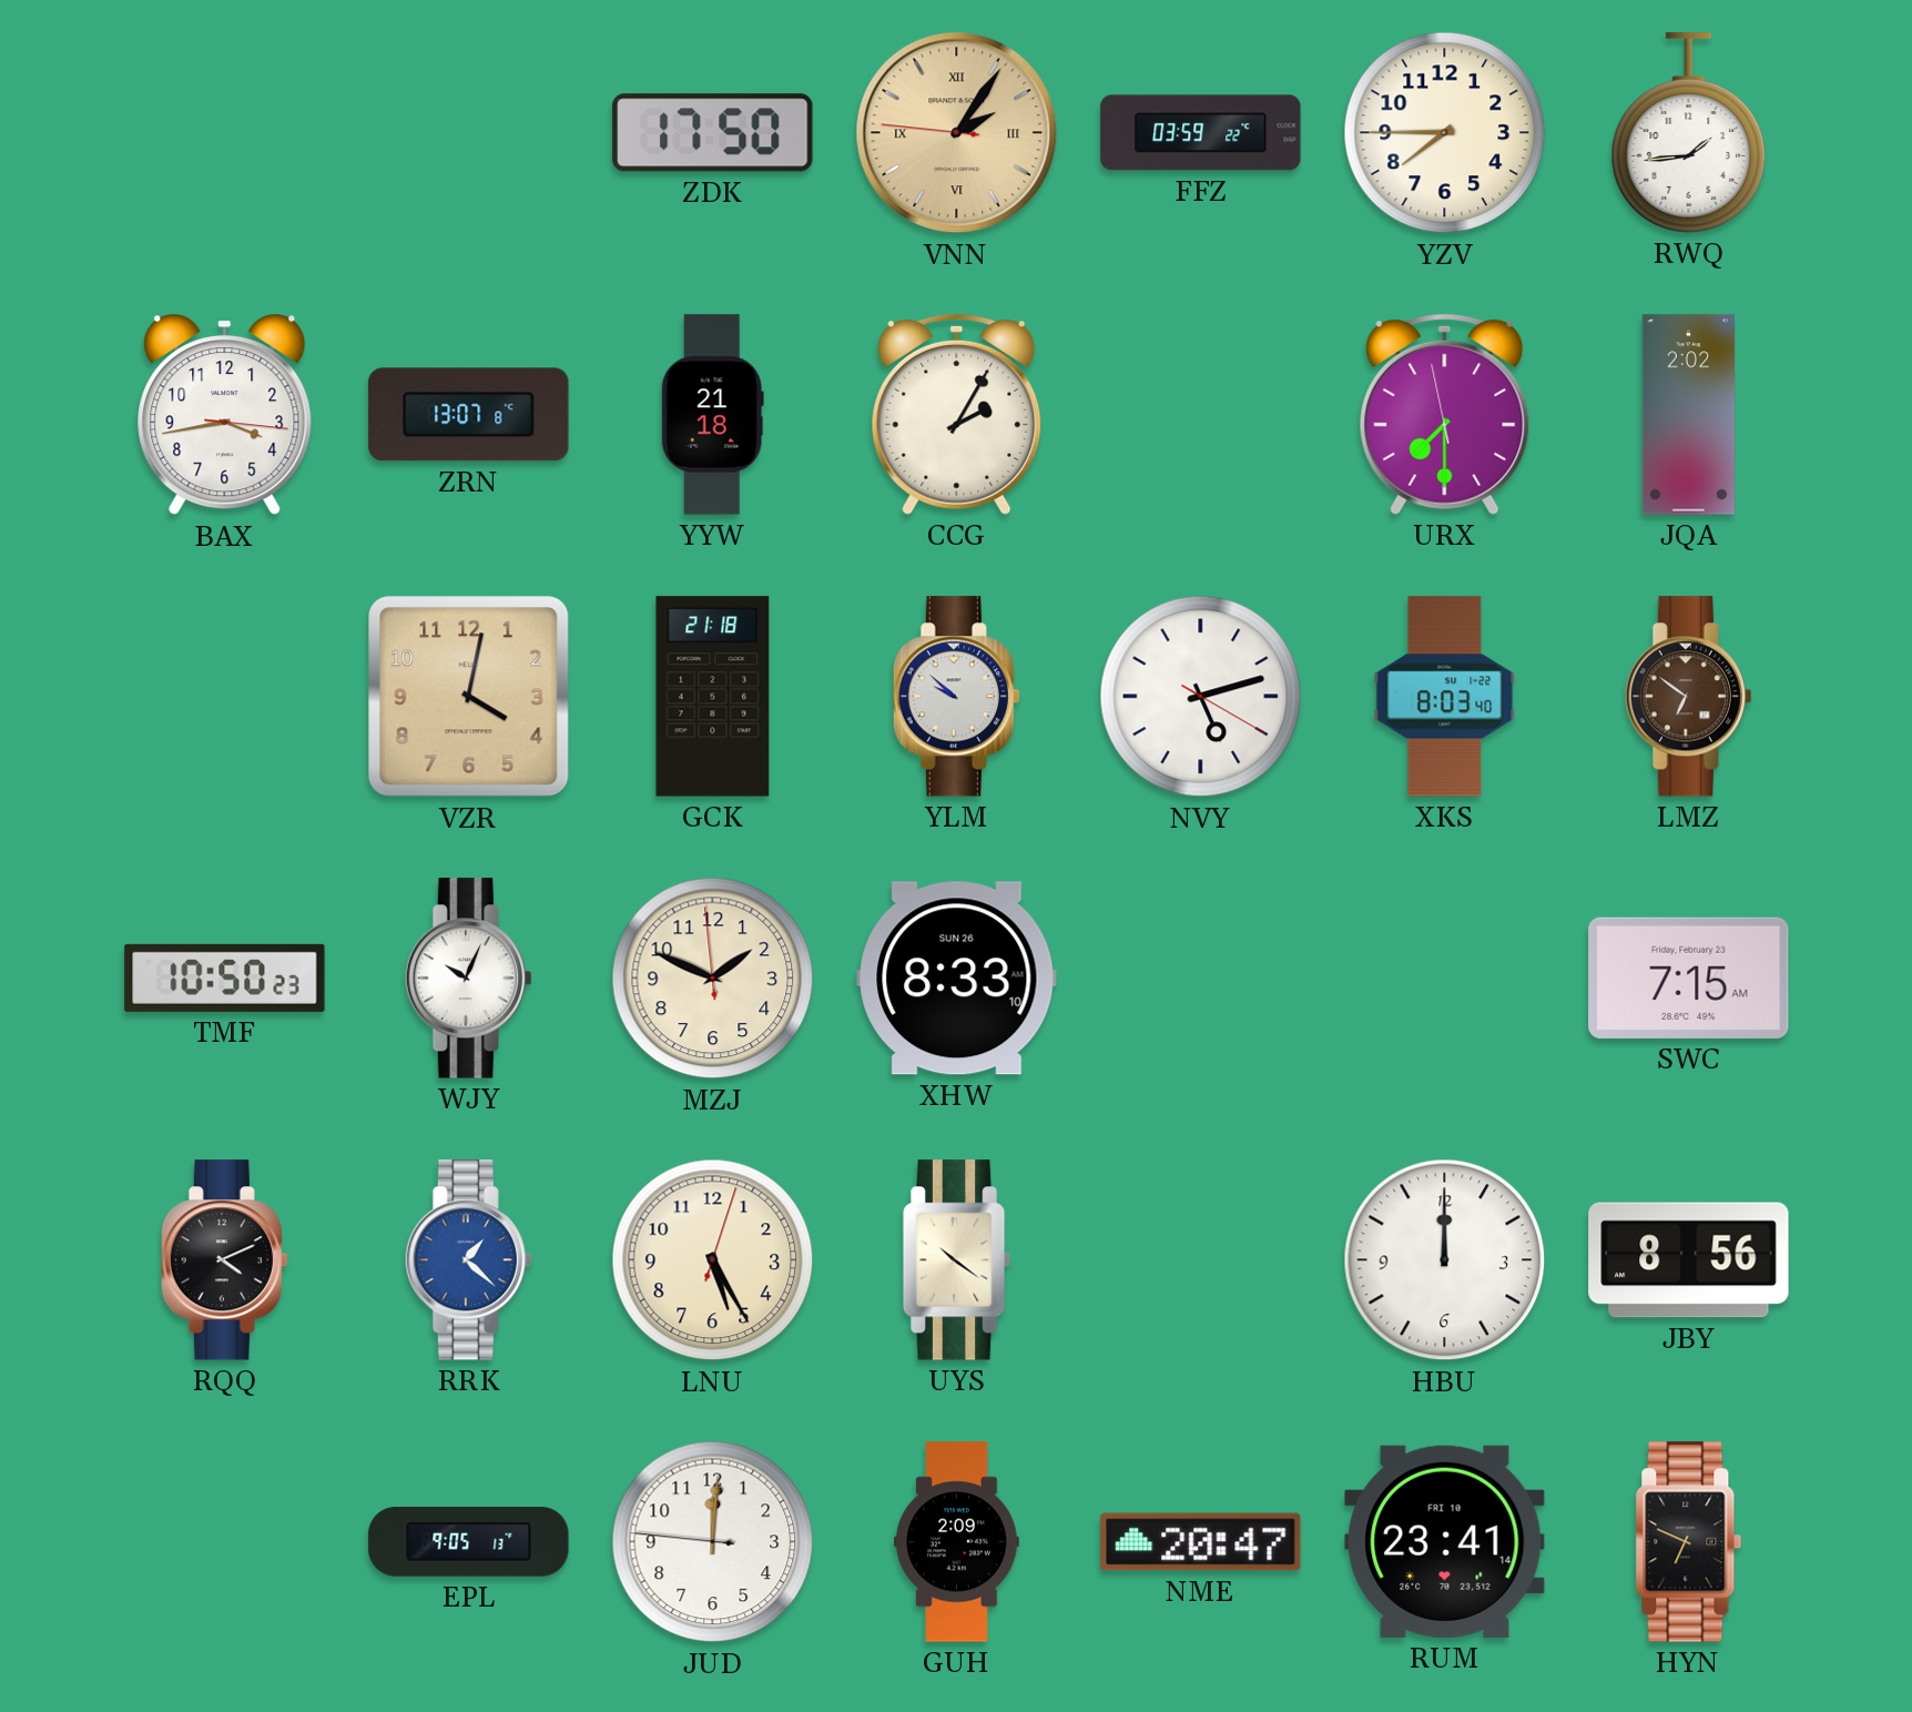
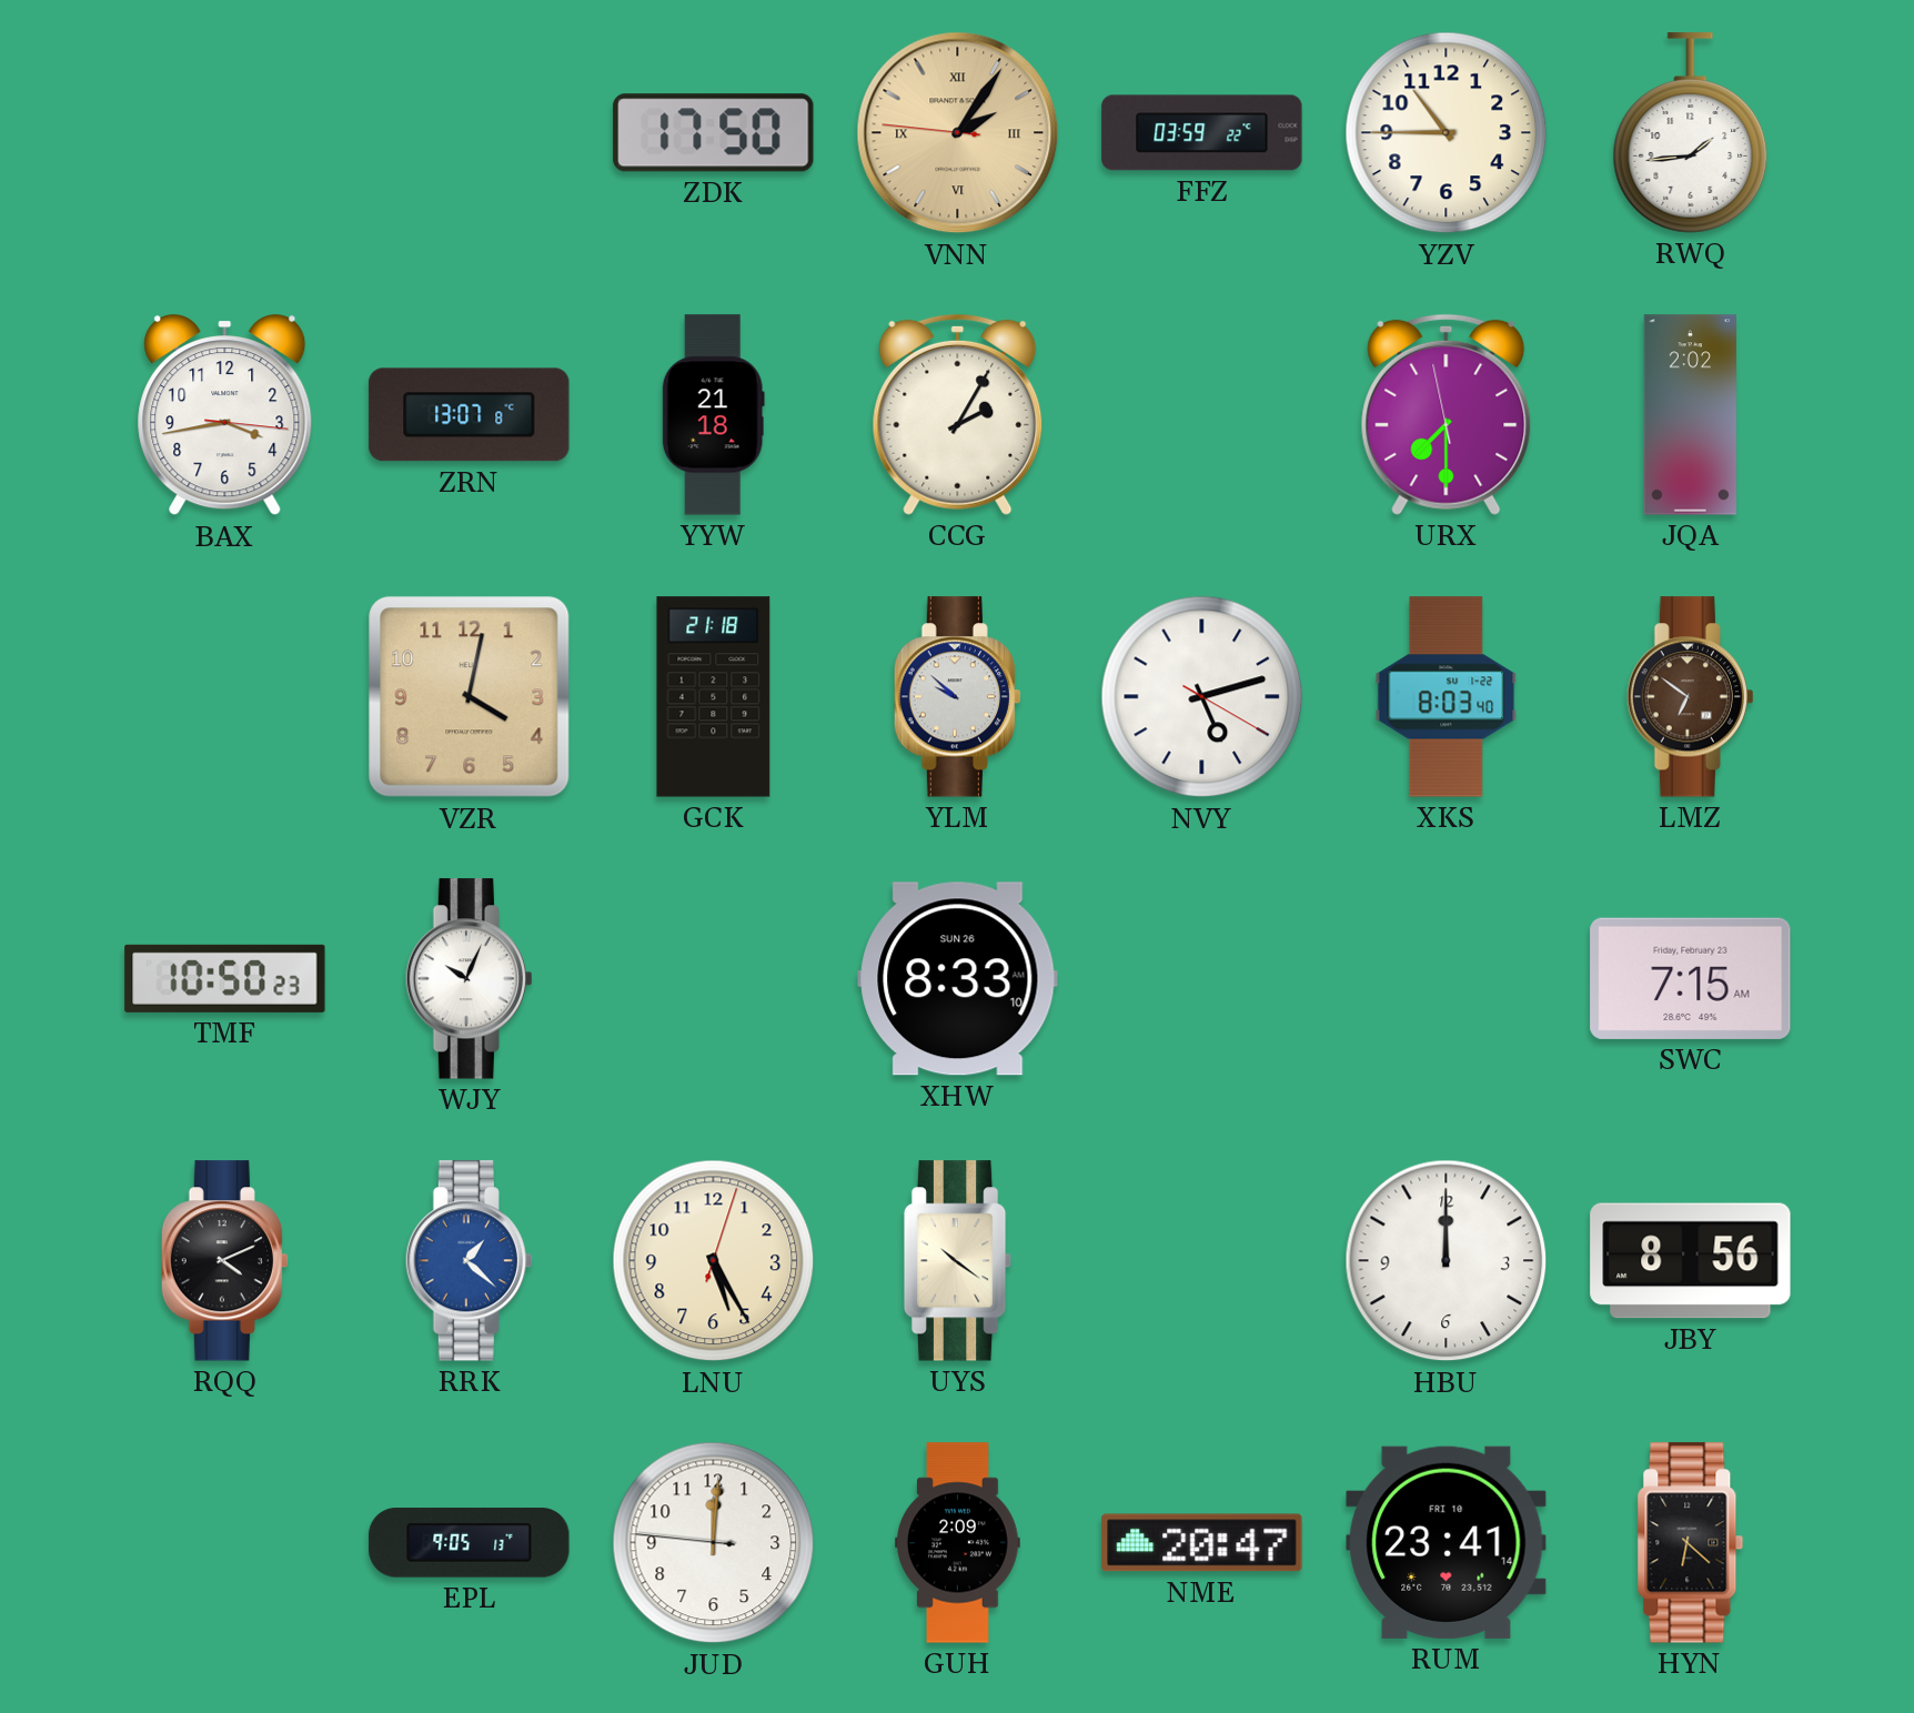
YZV: 7:45 -> 10:45
MZJ: 1:48 -> none
HYN: 6:49 -> 6:22
